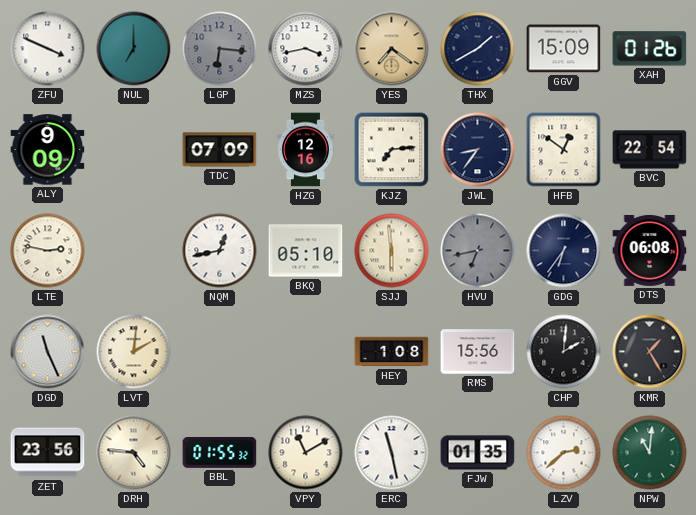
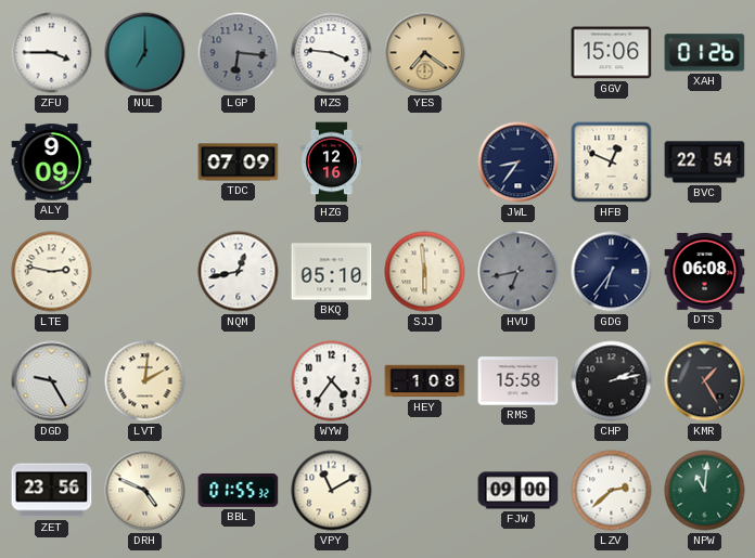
ZFU: 3:49 -> 3:45
MZS: 3:43 -> 3:46
THX: 1:40 -> none
GGV: 15:09 -> 15:06
KJZ: 7:14 -> none
HFB: 12:51 -> 12:49
DGD: 11:26 -> 9:25
WYW: none -> 4:36
RMS: 15:56 -> 15:58
CHP: 2:01 -> 2:13
DRH: 4:46 -> 4:49
ERC: 11:28 -> none
FJW: 01:35 -> 09:00
